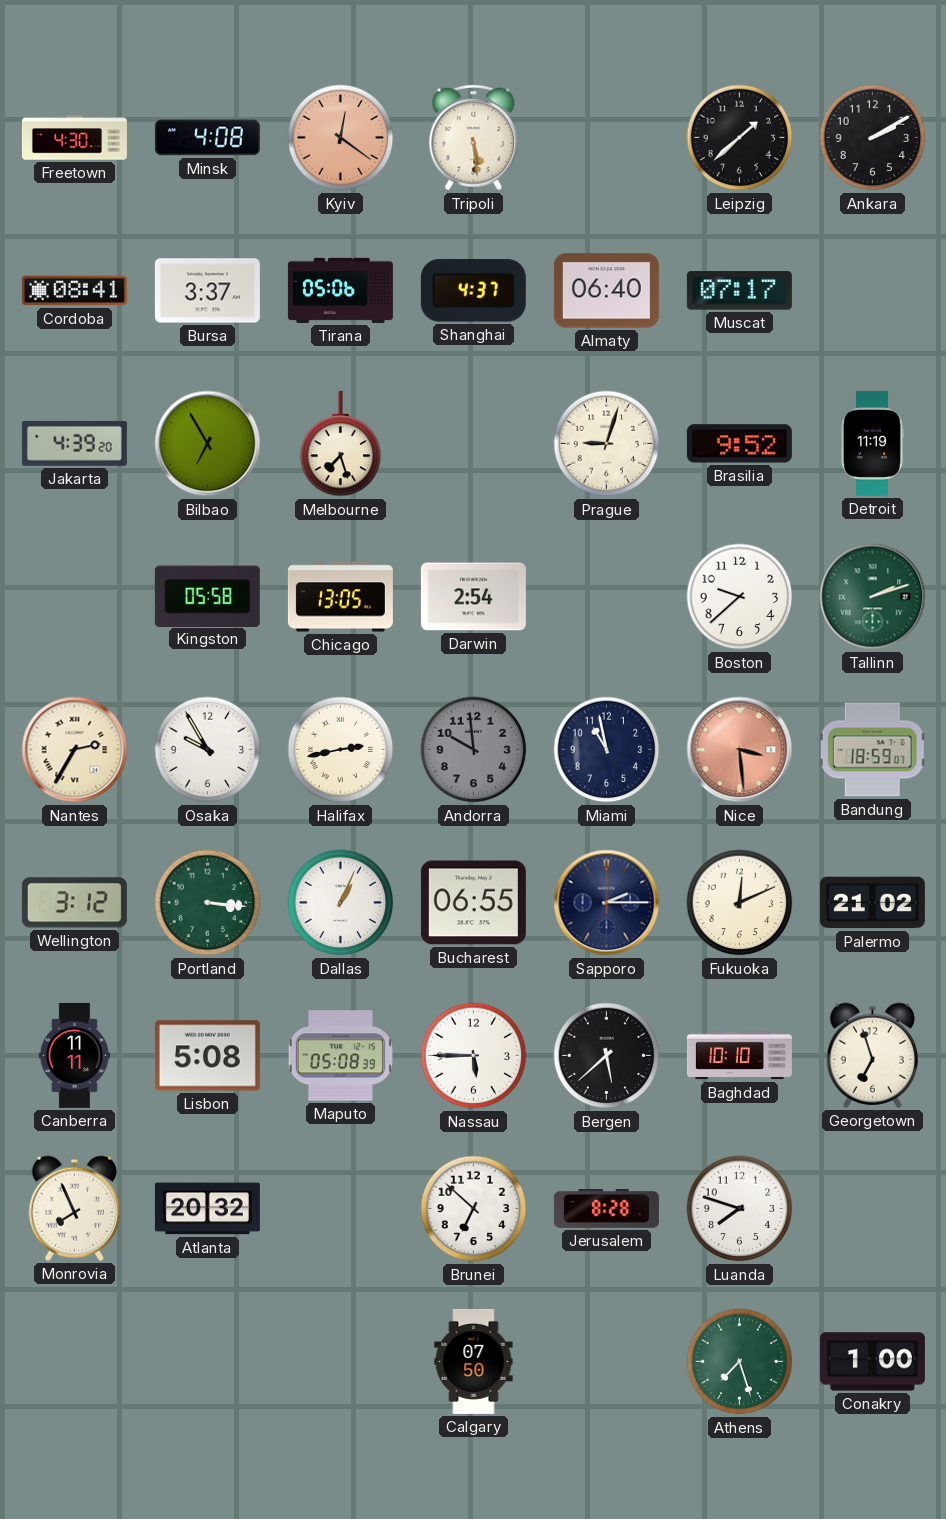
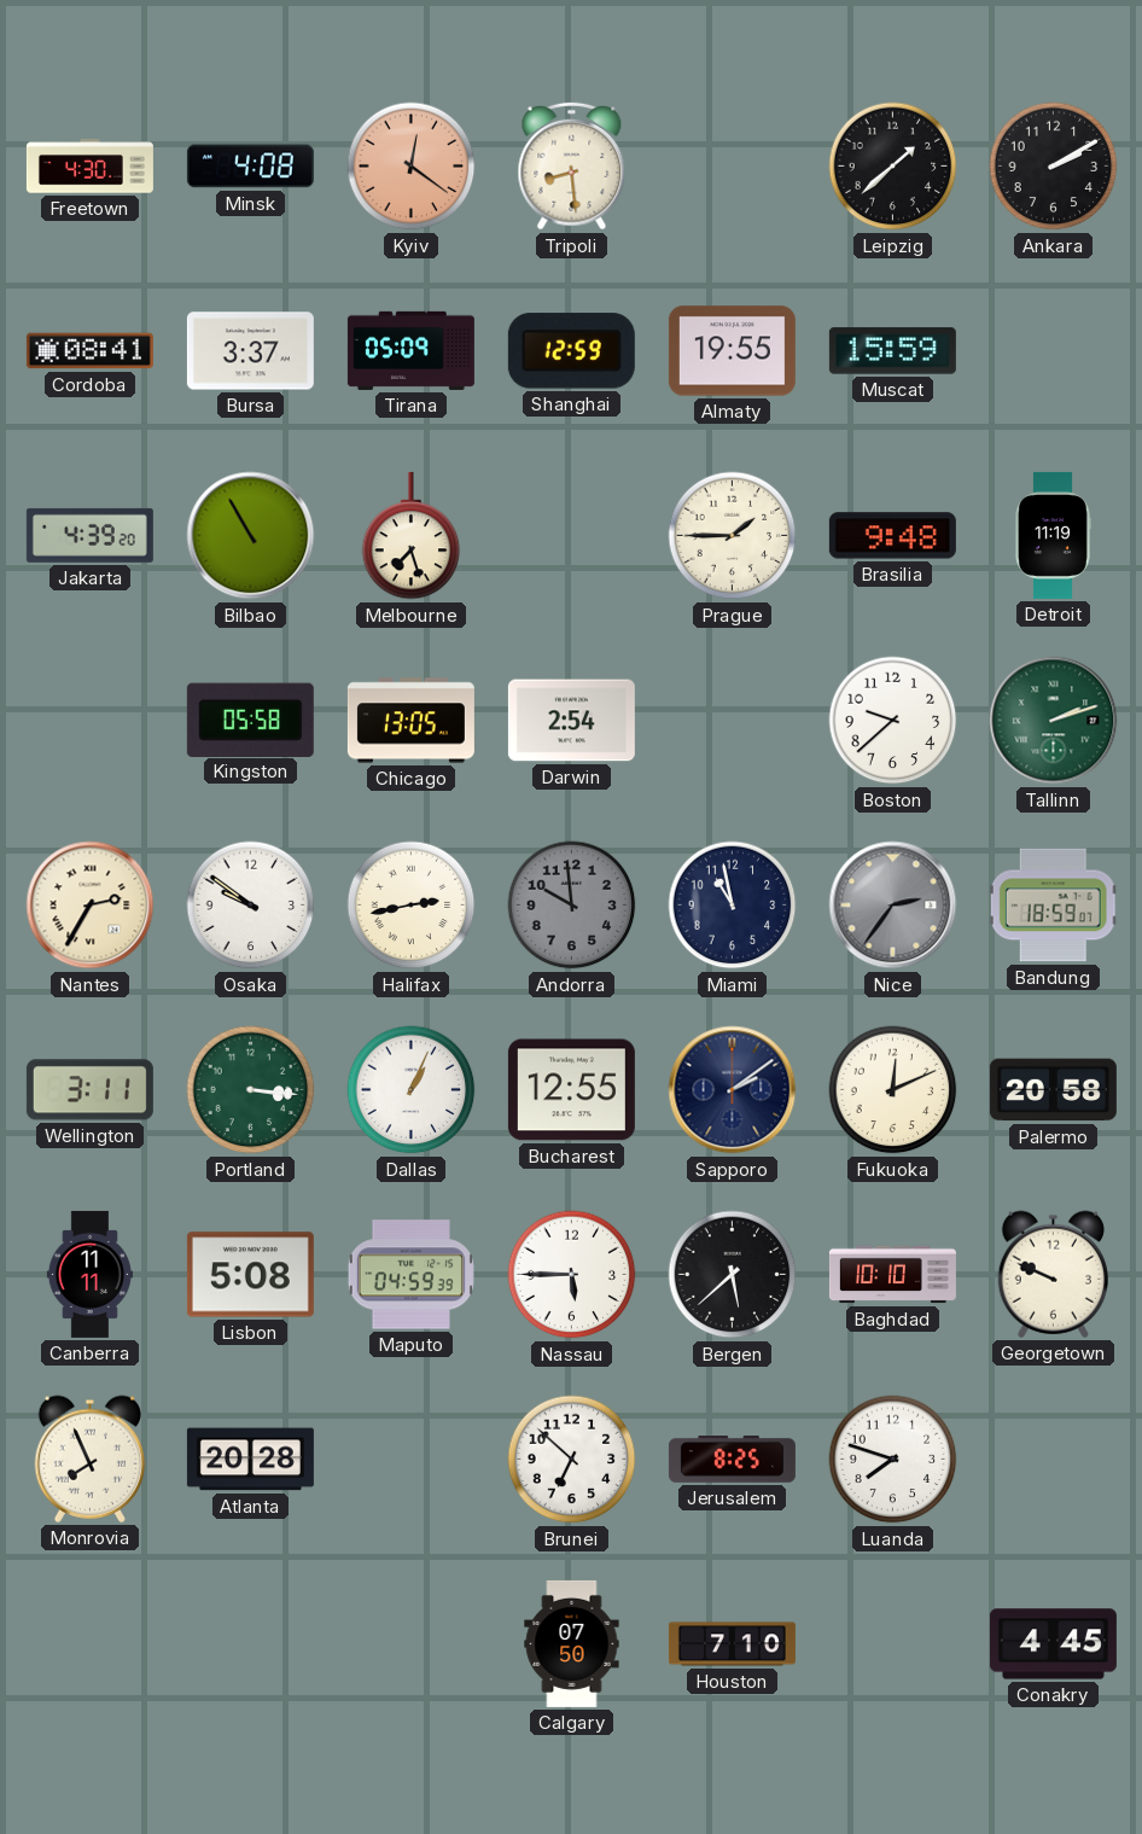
Tripoli: 5:29 -> 8:29
Tirana: 05:06 -> 05:09
Shanghai: 4:37 -> 12:59
Almaty: 06:40 -> 19:55
Muscat: 07:17 -> 15:59
Bilbao: 6:55 -> 10:55
Prague: 9:03 -> 1:45
Brasilia: 9:52 -> 9:48
Osaka: 9:55 -> 9:51
Nice: 3:29 -> 2:36
Nice dial: salmon -> grey
Wellington: 3:12 -> 3:11
Bucharest: 06:55 -> 12:55
Sapporo: 2:15 -> 2:09
Palermo: 21:02 -> 20:58
Maputo: 05:08 -> 04:59
Georgetown: 6:57 -> 9:49
Atlanta: 20:32 -> 20:28
Jerusalem: 8:28 -> 8:25
Houston: none -> 7:10
Athens: 7:27 -> none
Conakry: 1:00 -> 4:45
